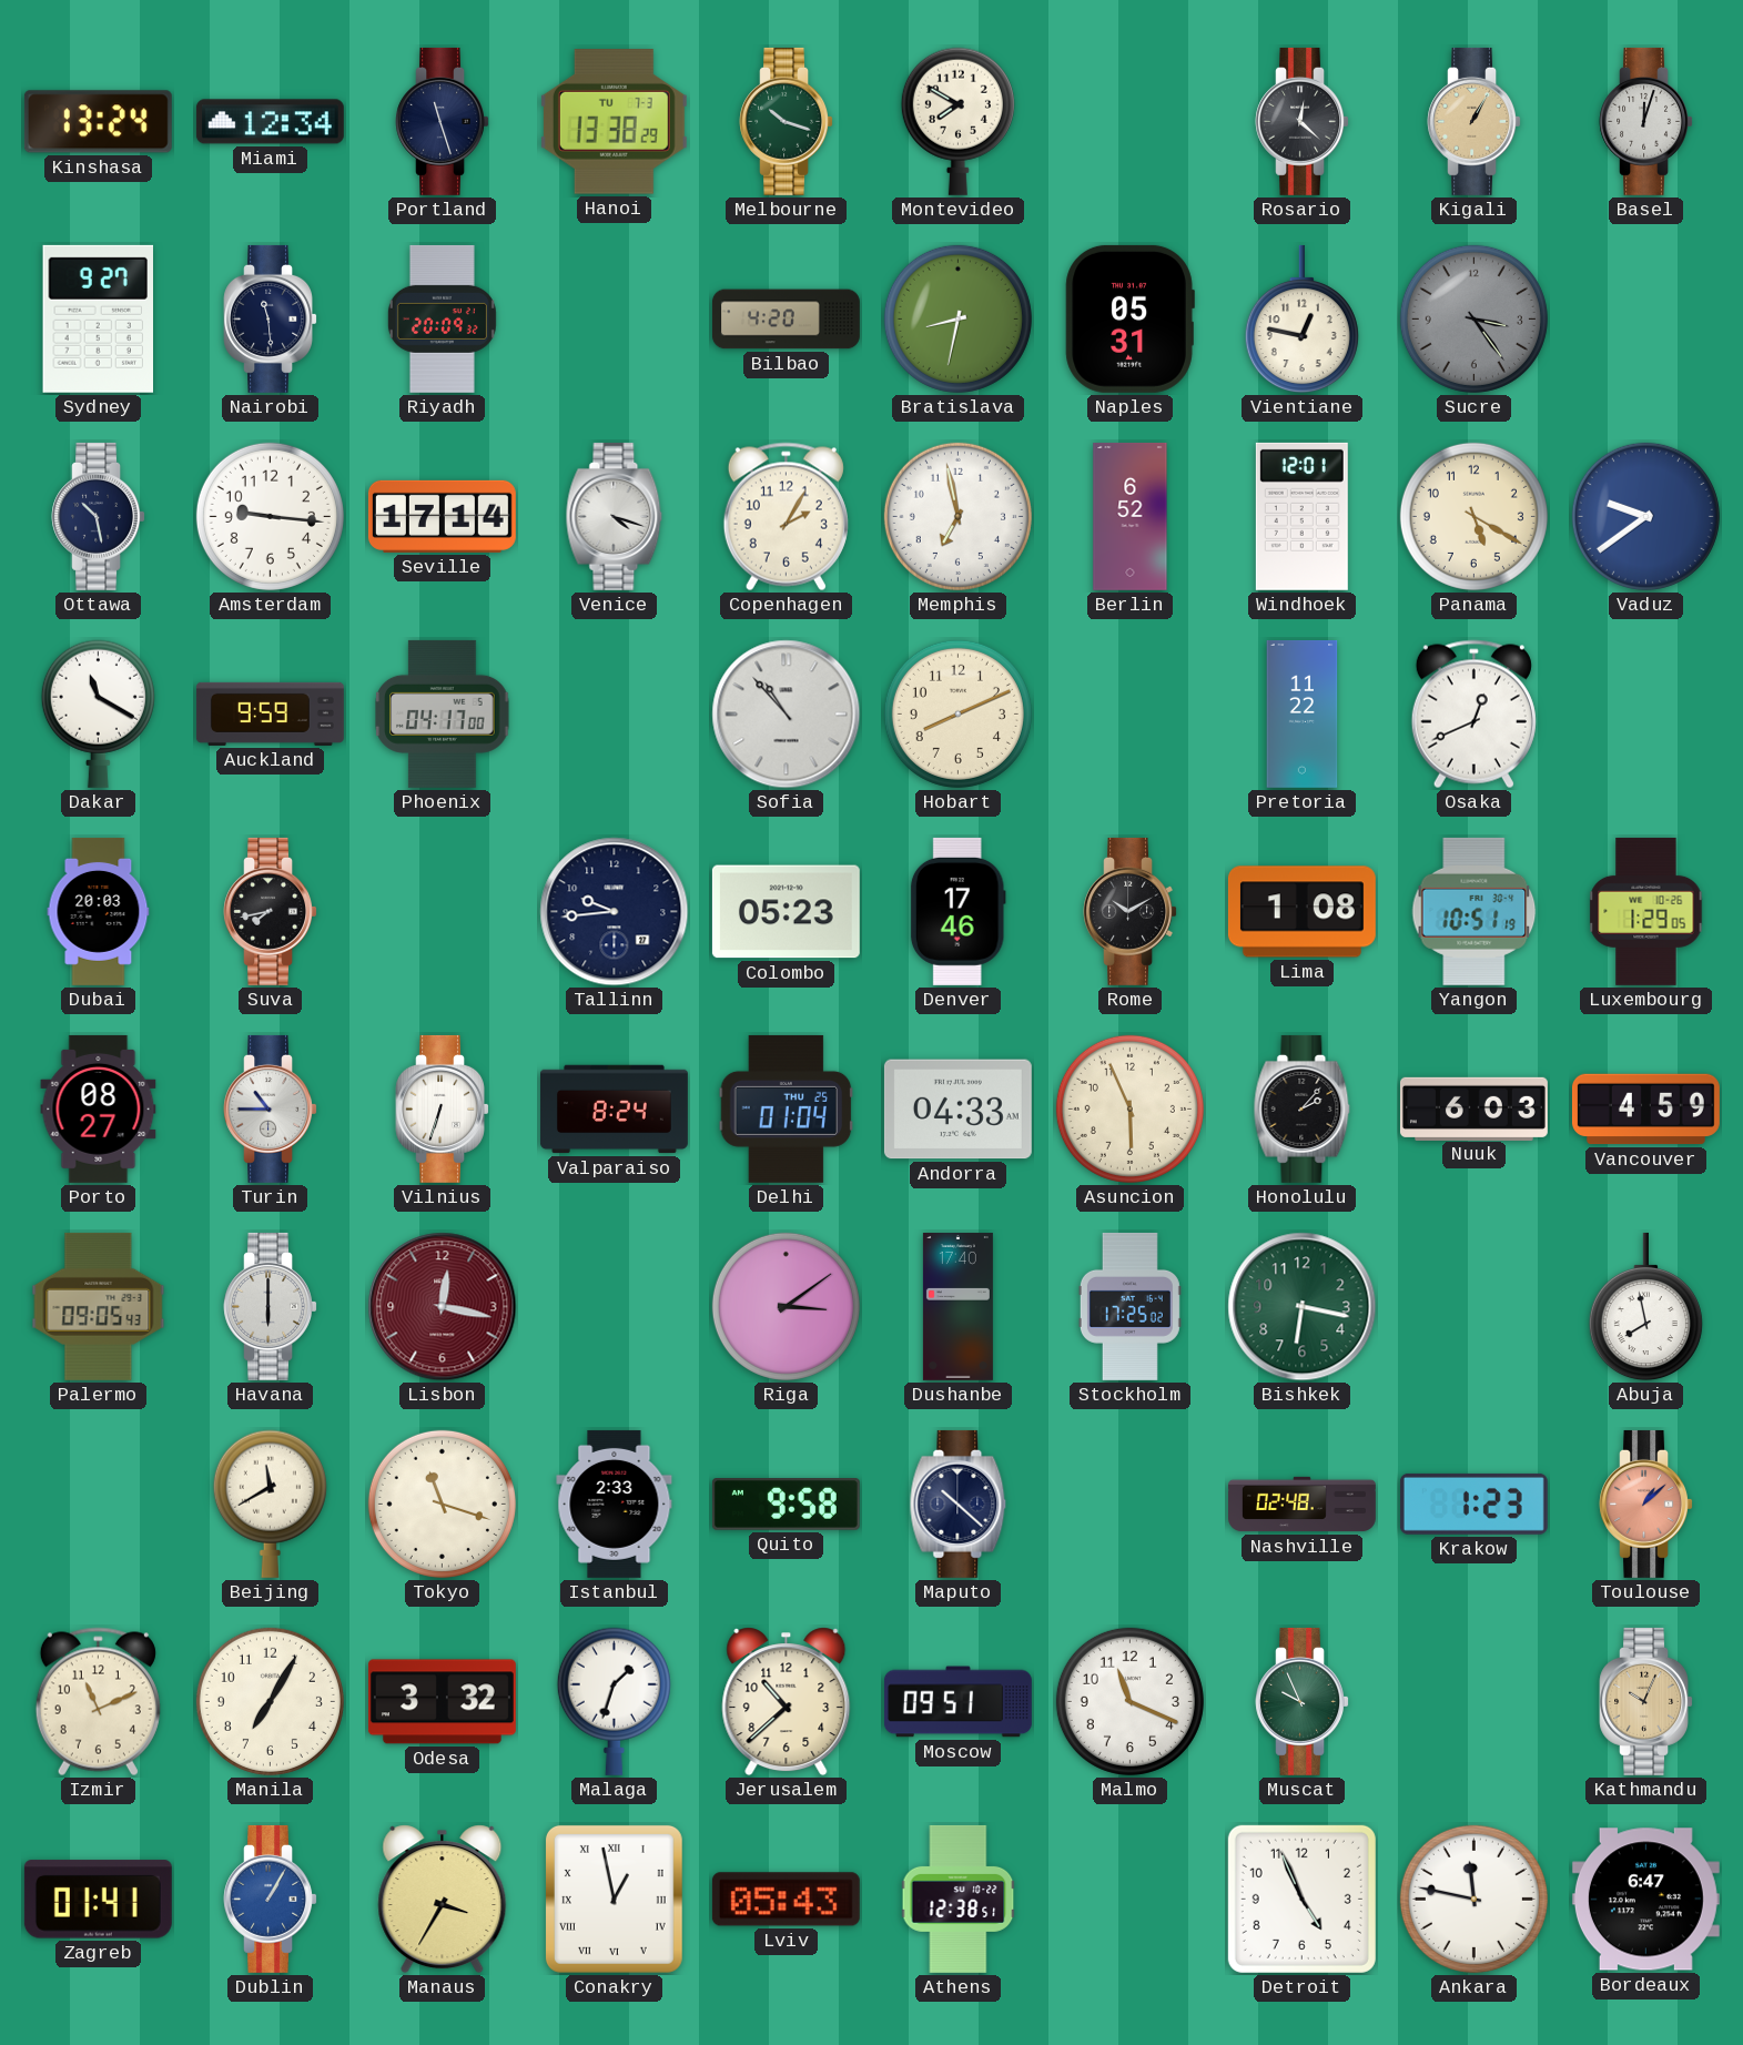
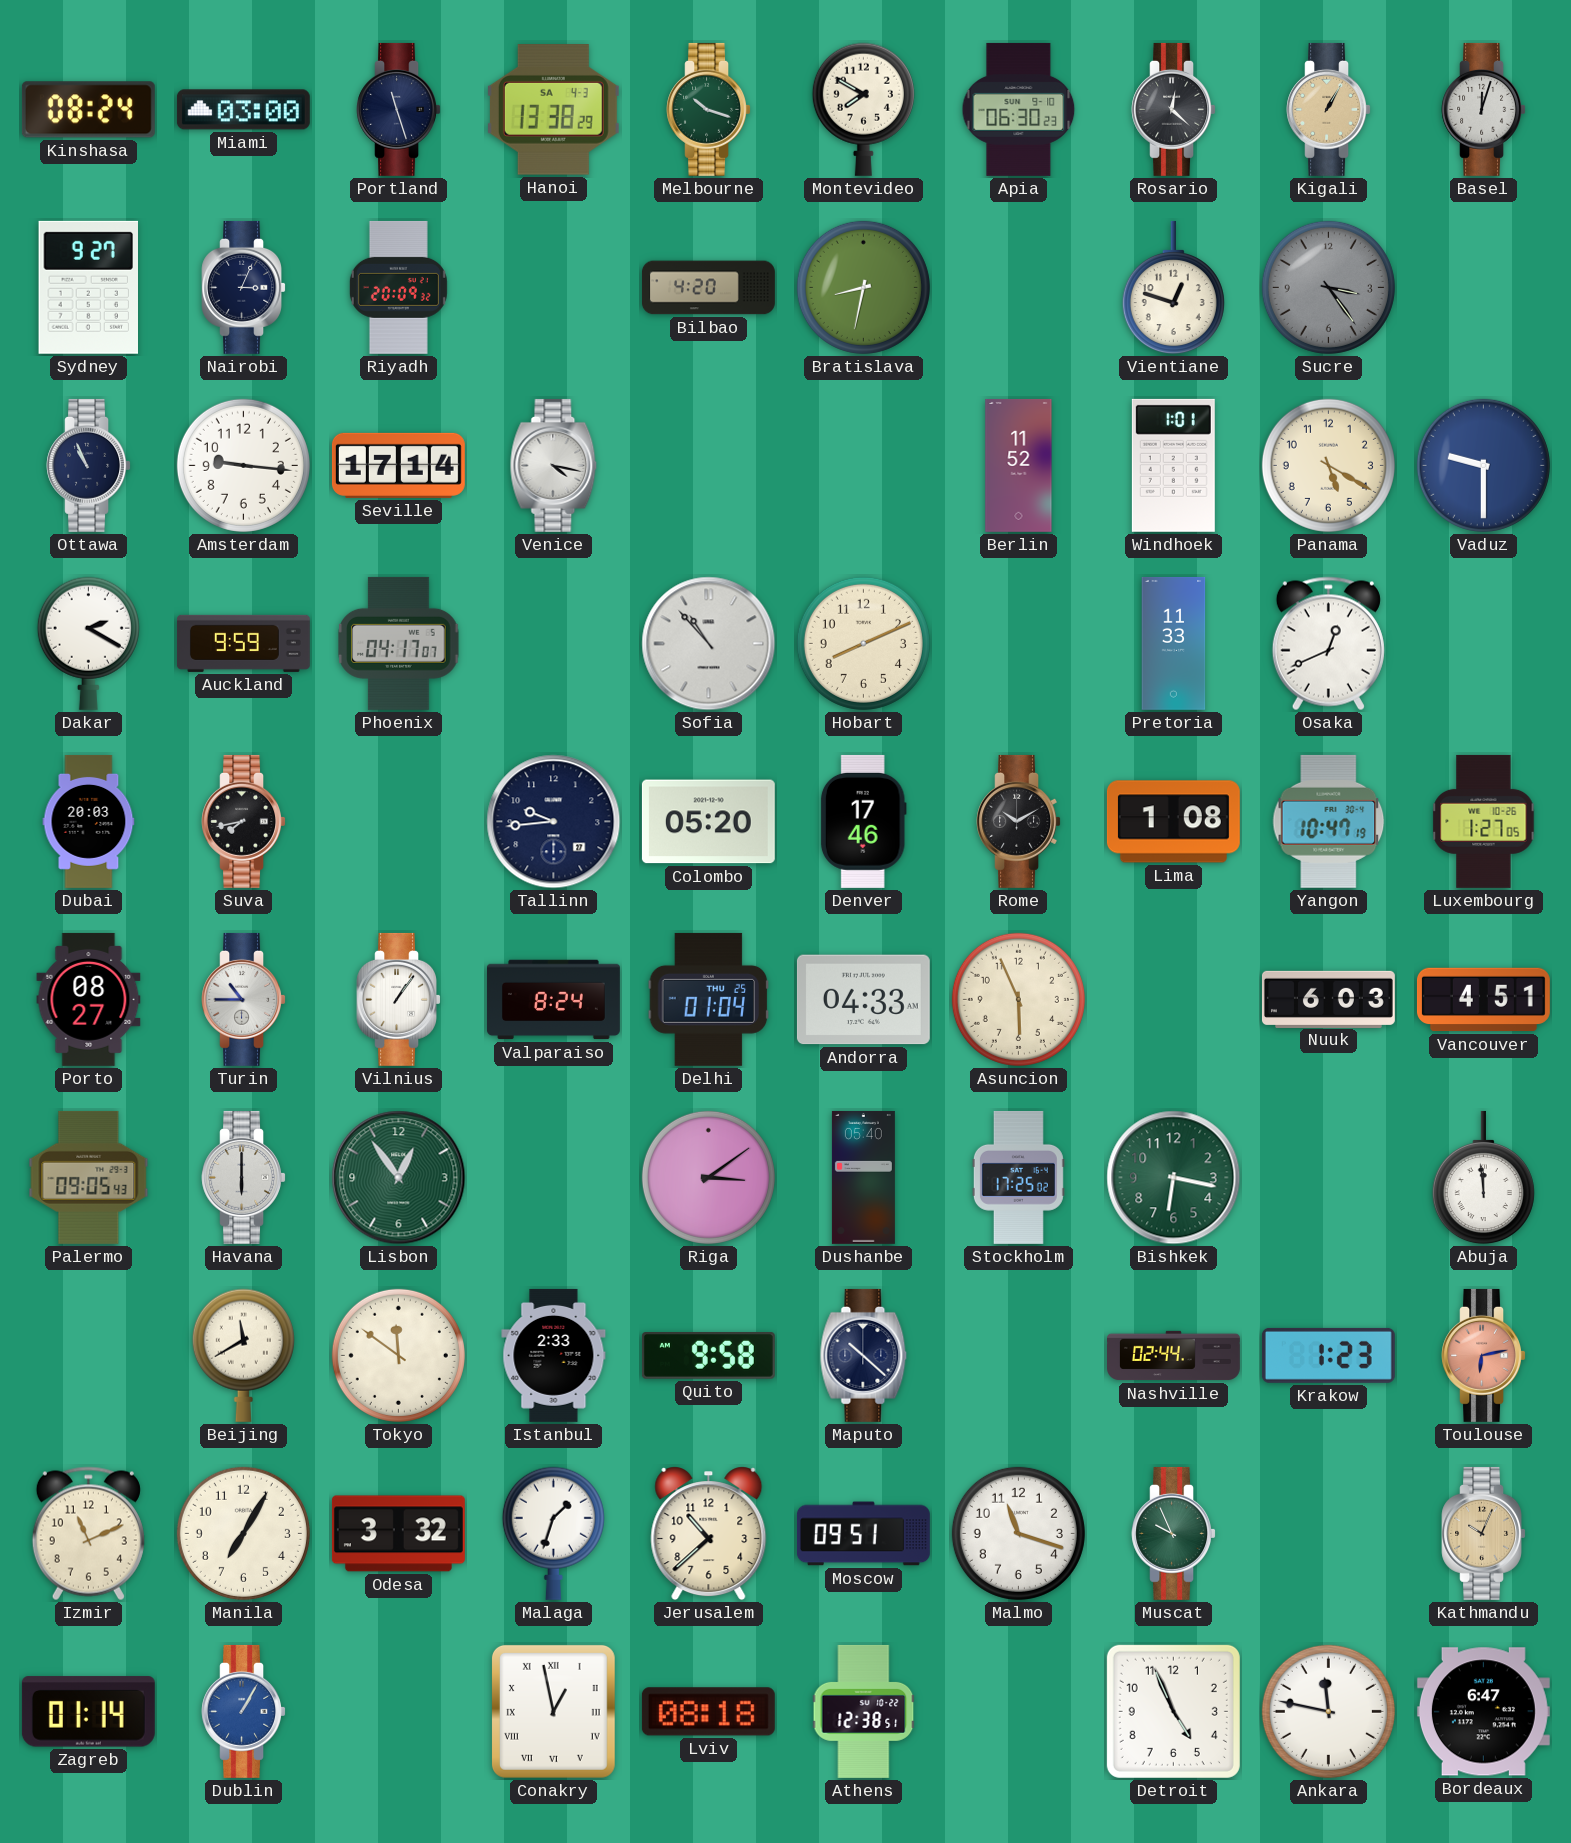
Kinshasa: 13:24 -> 08:24
Miami: 12:34 -> 03:00
Hanoi date: TU 7-3 -> SA 4-3
Apia: none -> 06:30
Nairobi: 11:29 -> 3:04
Naples: 05:31 -> none
Vientiane: 12:47 -> 12:48
Ottawa: 10:28 -> 10:56
Venice: 4:18 -> 4:17
Copenhagen: 2:05 -> none
Memphis: 6:58 -> none
Berlin: 6:52 -> 11:52
Windhoek: 12:01 -> 1:01
Vaduz: 9:39 -> 9:30
Dakar: 11:20 -> 2:20
Phoenix: 04:17:00 -> 04:17:07
Pretoria: 11:22 -> 11:33
Colombo: 05:23 -> 05:20
Yangon: 10:51 -> 10:47
Luxembourg: 1:29 -> 1:27
Vilnius: 6:33 -> 1:06
Honolulu: 2:07 -> none
Vancouver: 4:59 -> 4:51
Lisbon: 12:17 -> 12:54
Lisbon dial: burgundy -> green
Dushanbe: 17:40 -> 05:40
Abuja: 7:58 -> 11:59
Tokyo: 11:18 -> 11:51
Nashville: 02:48 -> 02:44
Toulouse: 1:08 -> 6:13
Malmo: 11:19 -> 11:18
Zagreb: 01:41 -> 01:14
Manaus: 3:35 -> none
Lviv: 05:43 -> 08:18
